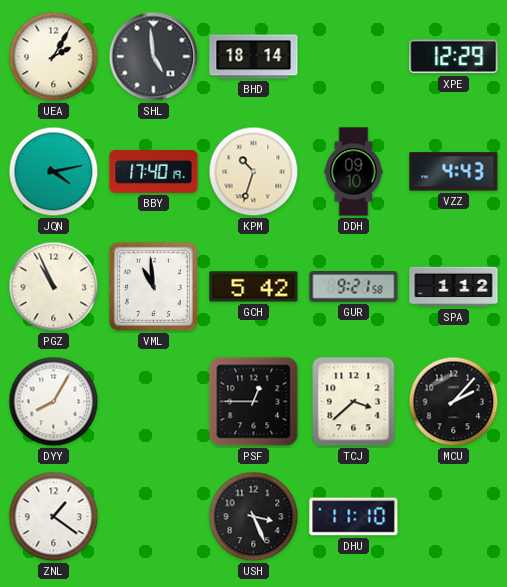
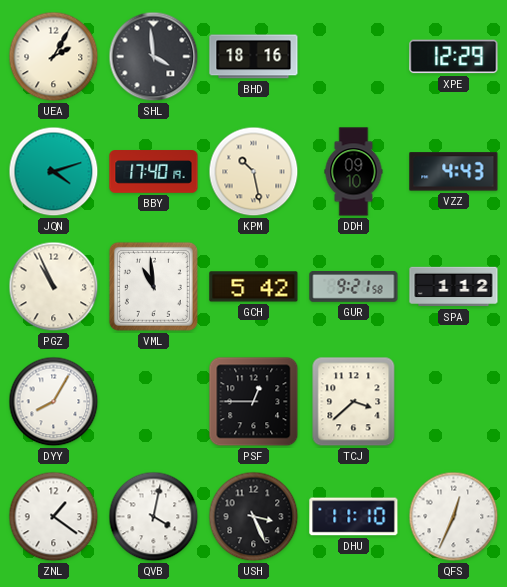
SHL: 4:59 -> 3:59
BHD: 18:14 -> 18:16
JQN: 4:13 -> 4:12
KPM: 10:33 -> 10:28
MCU: 2:07 -> none
QVB: none -> 4:02
QFS: none -> 12:34
